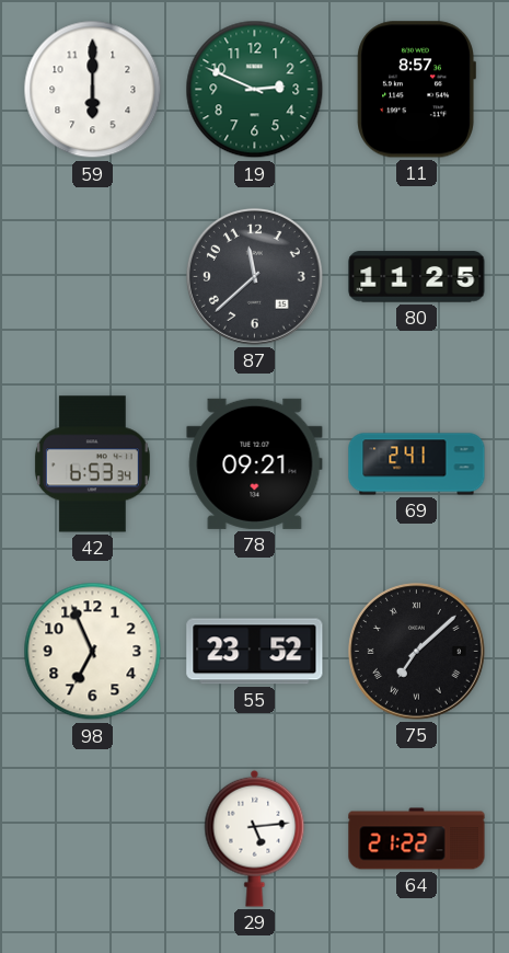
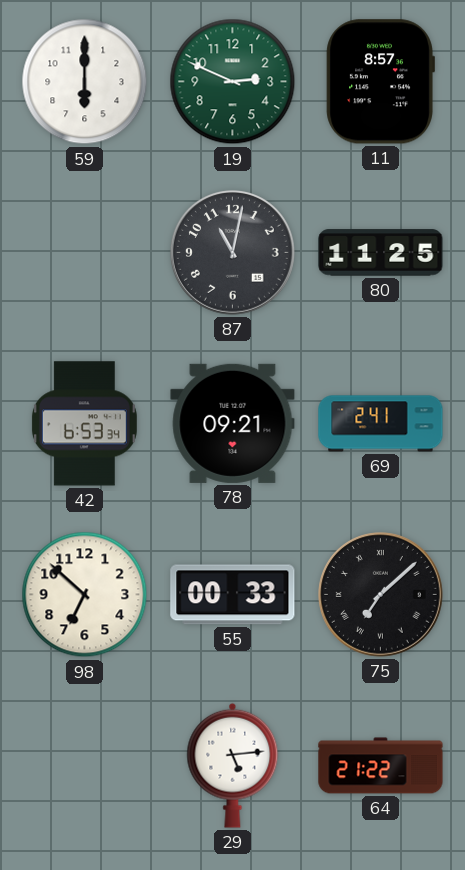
87: 11:38 -> 11:02
98: 6:56 -> 6:52
55: 23:52 -> 00:33
